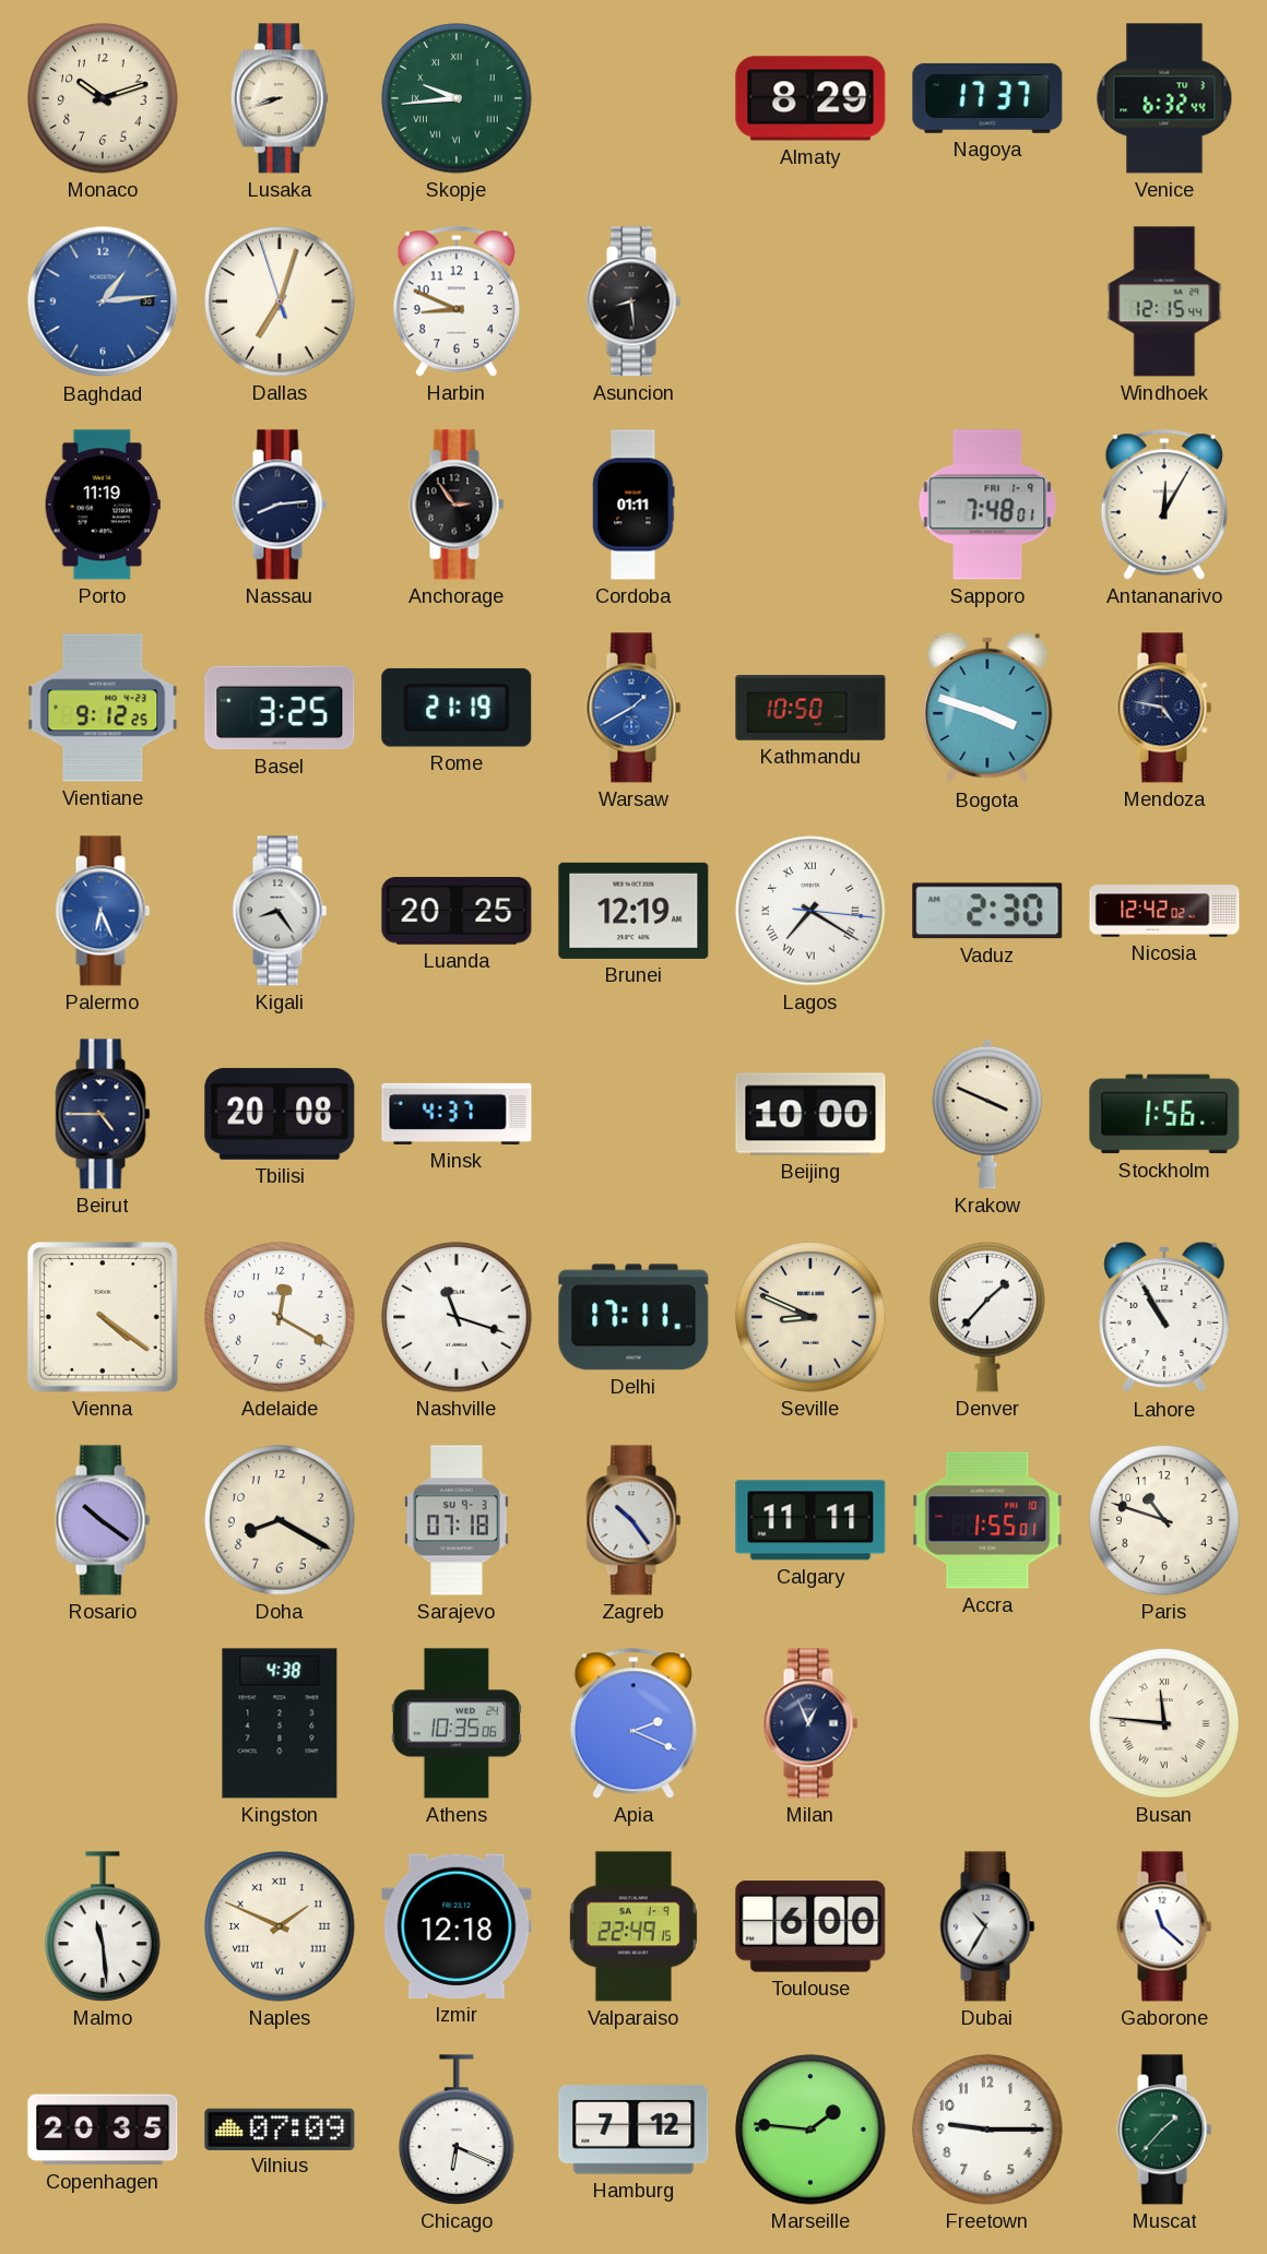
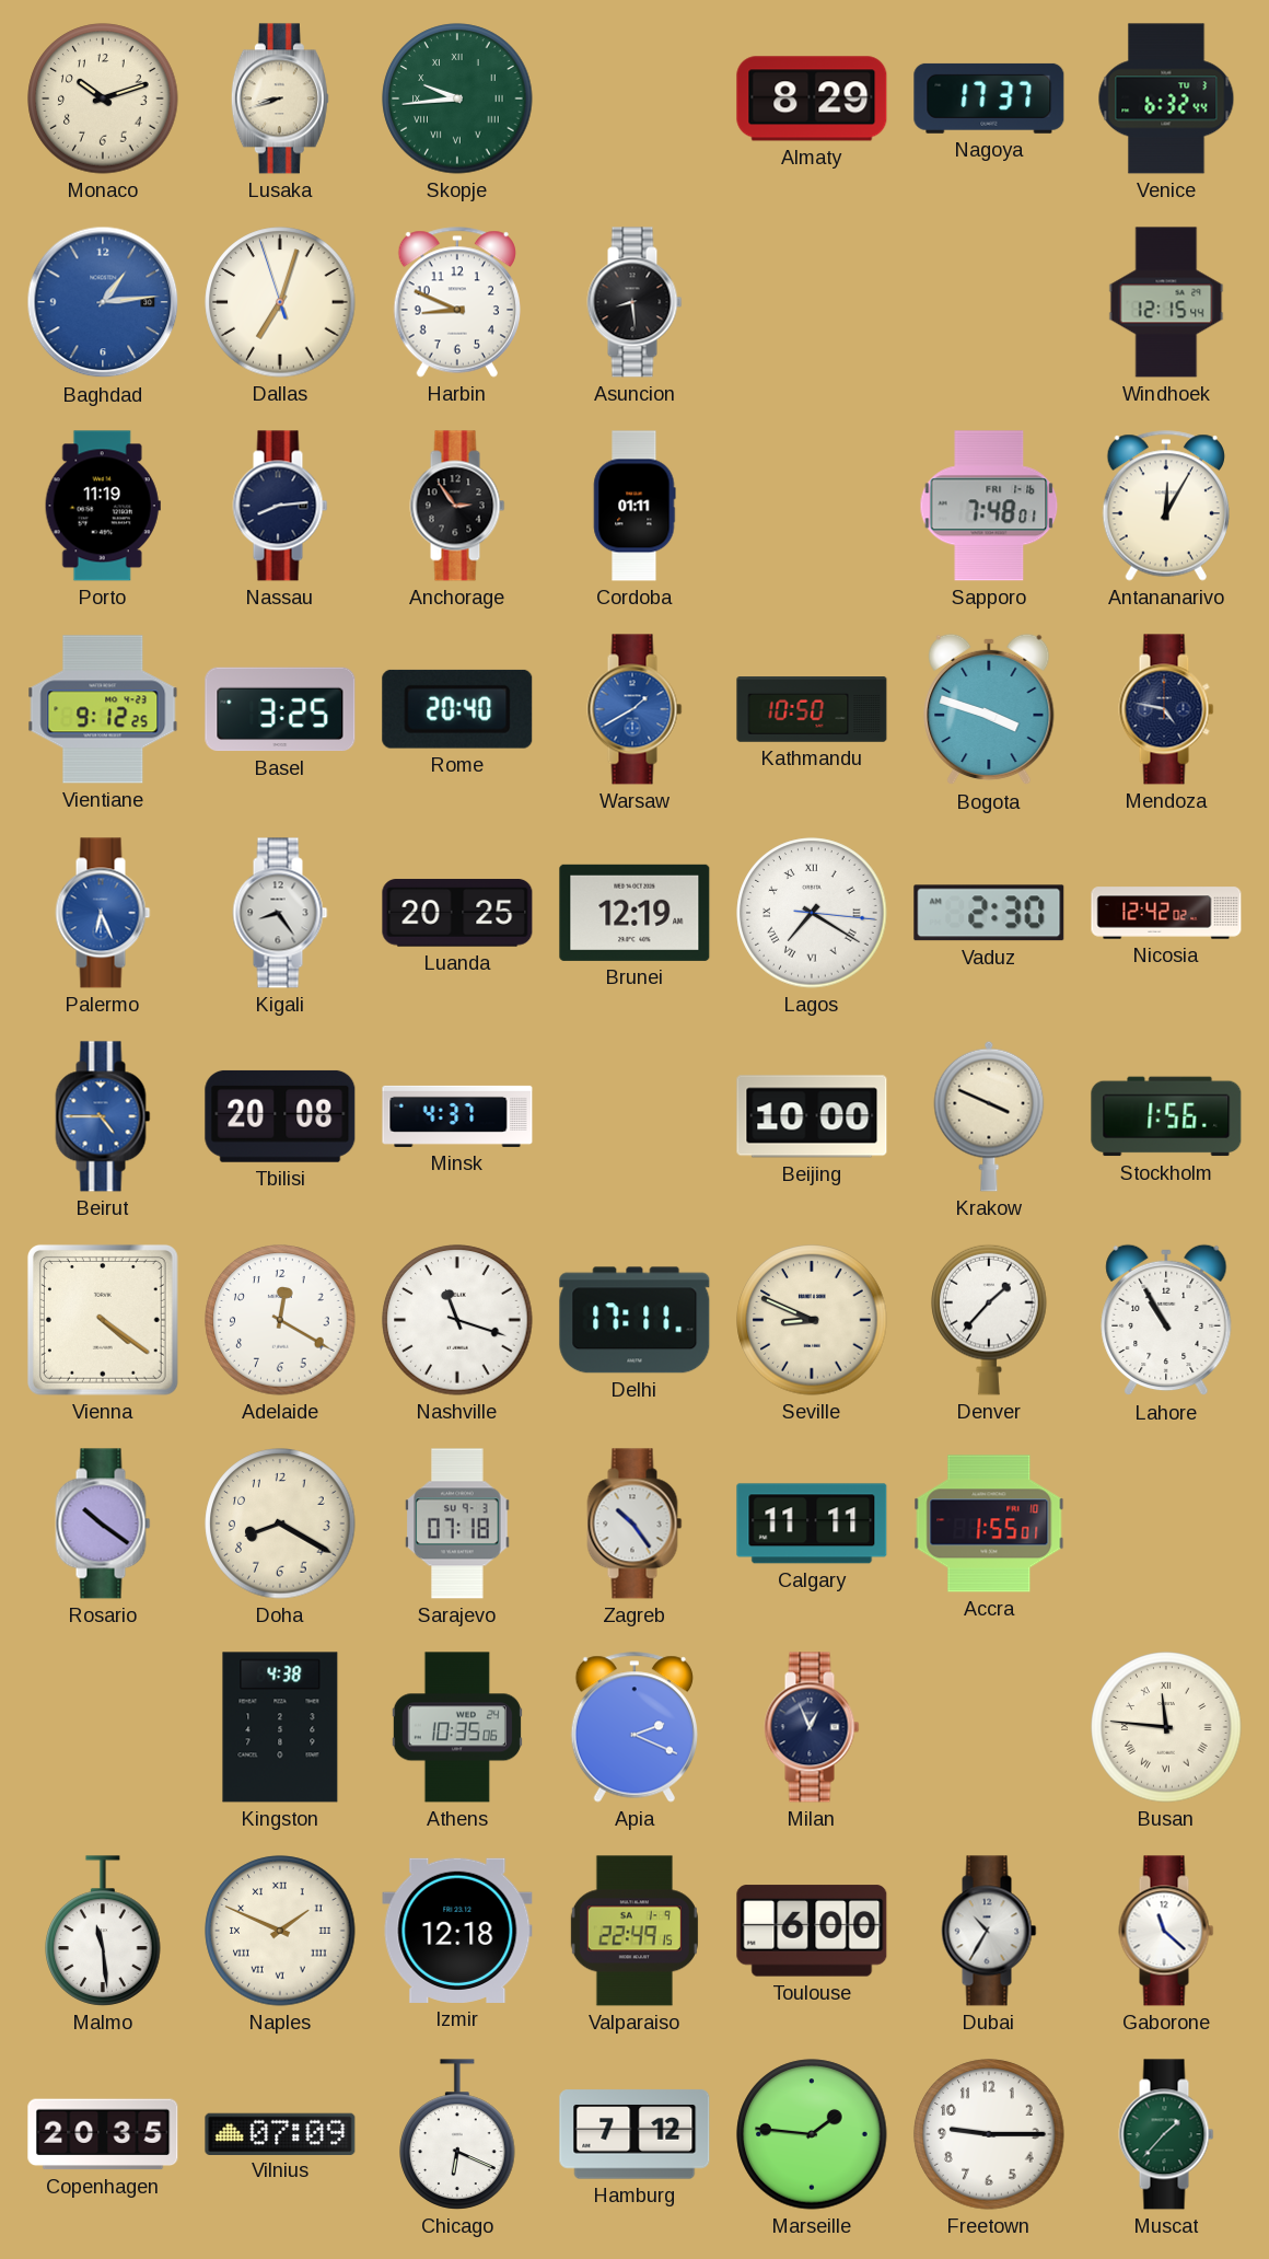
Sapporo date: FRI 1-9 -> FRI 1-16
Rome: 21:19 -> 20:40
Beirut dial: navy -> blue
Paris: 10:48 -> none
